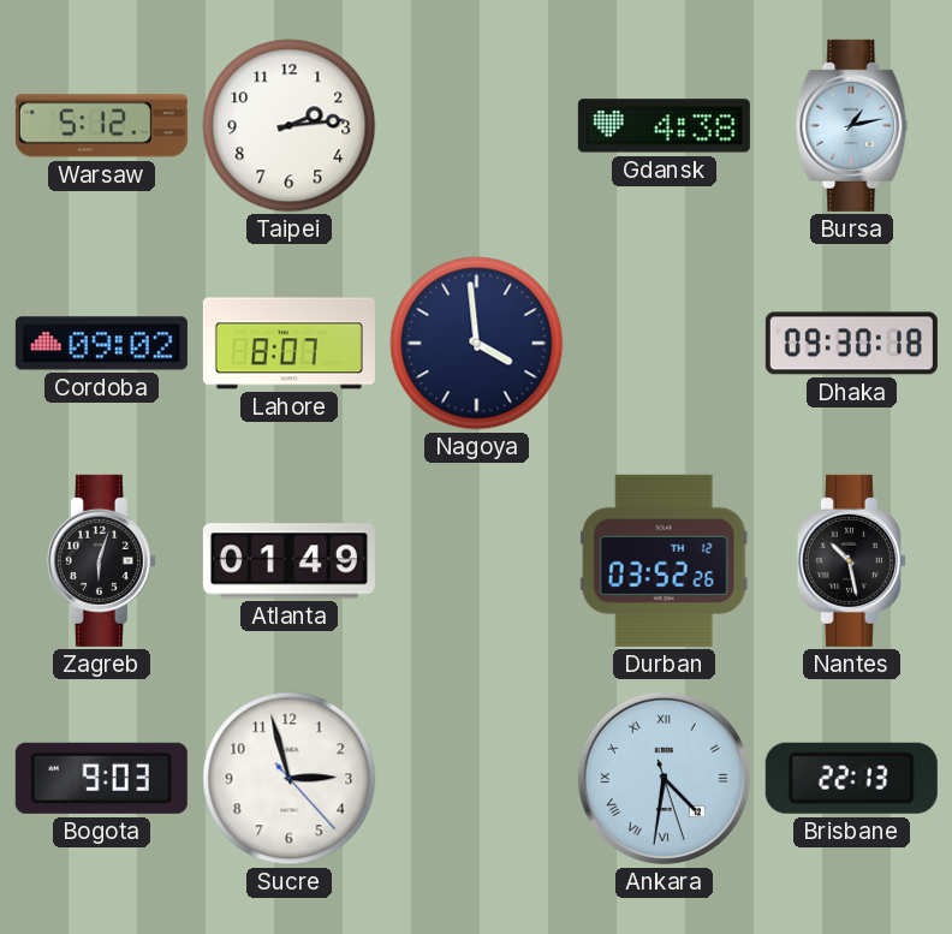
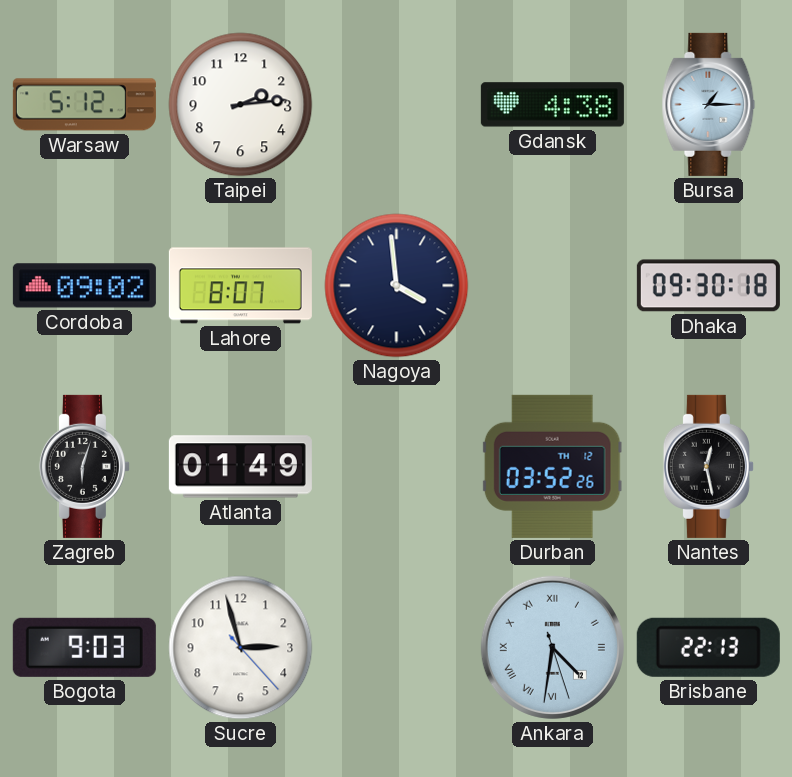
Bursa: 1:13 -> 1:15
Nantes: 10:28 -> 12:28
